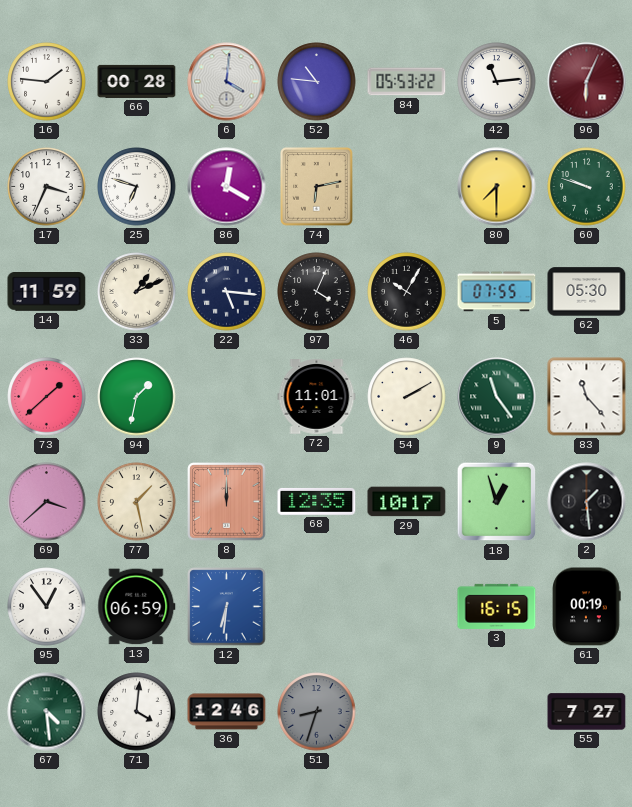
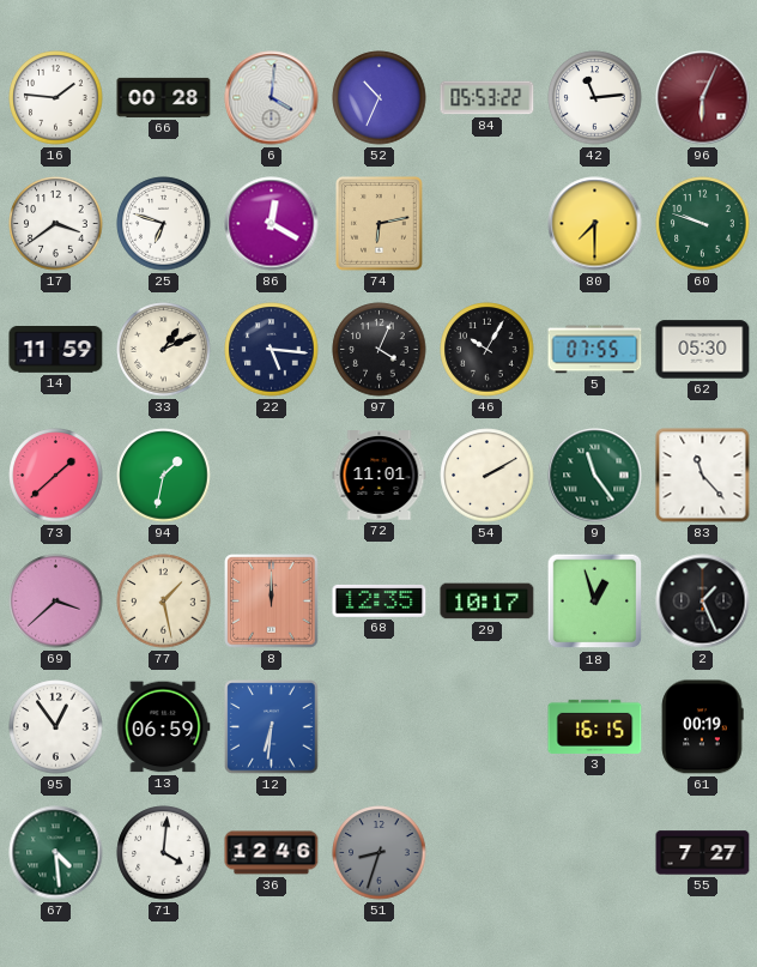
52: 10:46 -> 10:34
17: 3:34 -> 3:39
2: 1:29 -> 1:26
